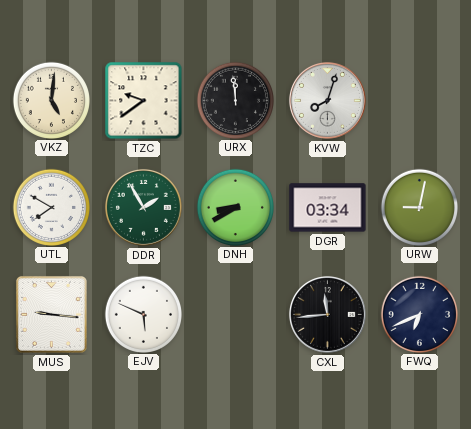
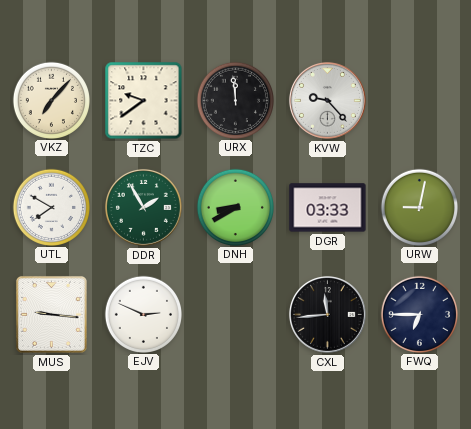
VKZ: 5:01 -> 7:07
KVW: 8:03 -> 9:23
DGR: 03:34 -> 03:33
EJV: 5:49 -> 2:49
FWQ: 6:41 -> 6:45
